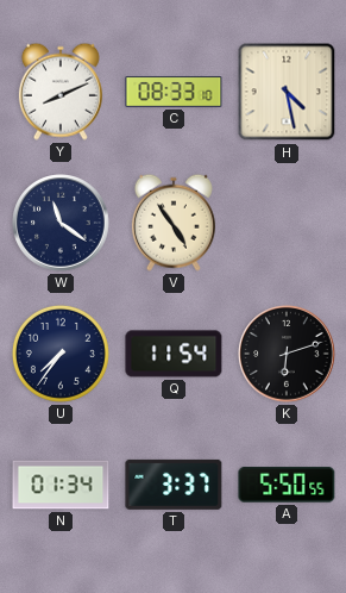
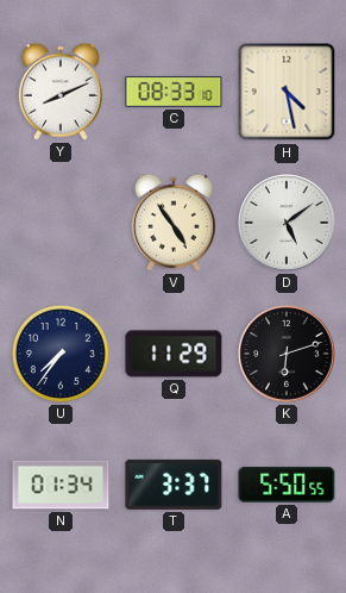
W: 11:21 -> none
D: none -> 5:09
Q: 11:54 -> 11:29
